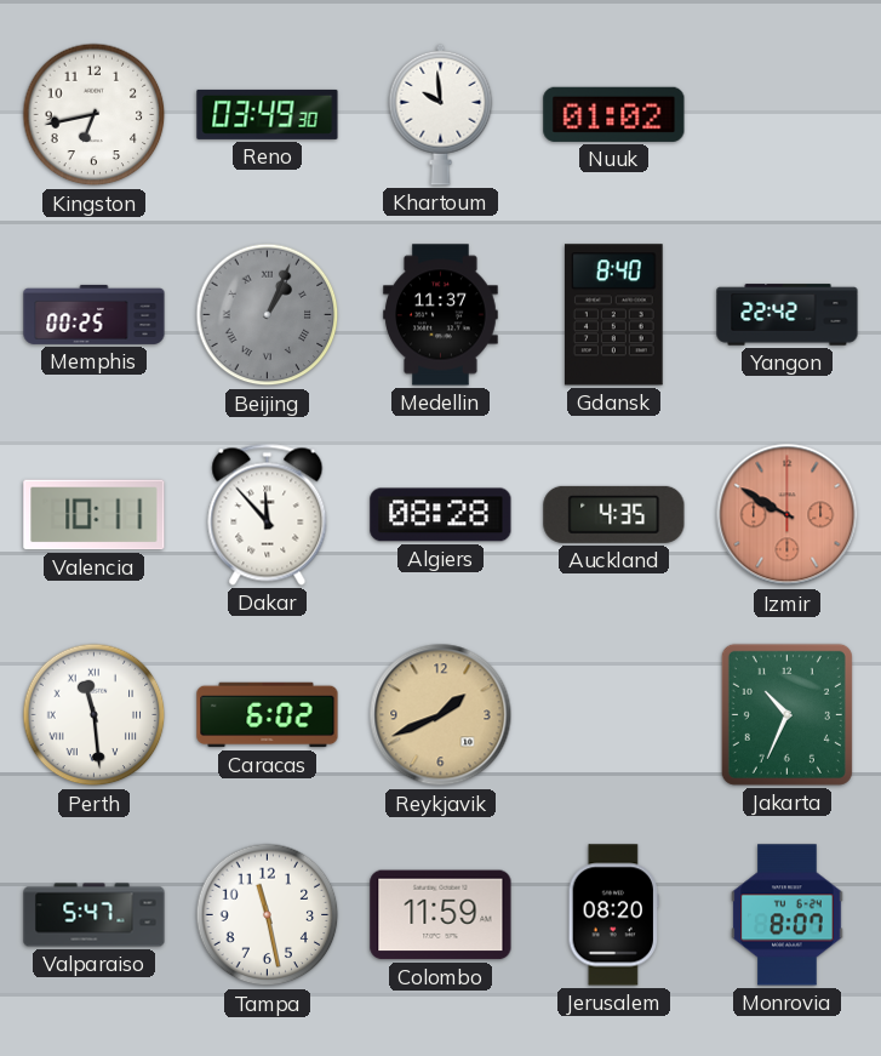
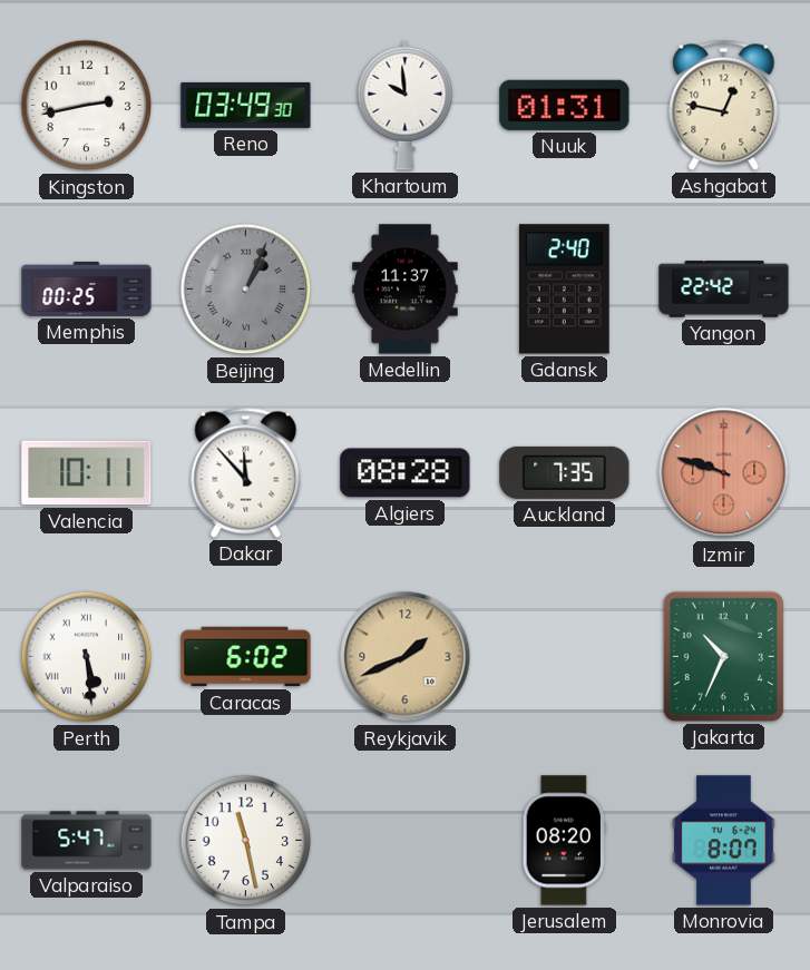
Kingston: 6:43 -> 2:43
Nuuk: 01:02 -> 01:31
Ashgabat: none -> 12:47
Gdansk: 8:40 -> 2:40
Auckland: 4:35 -> 7:35
Izmir: 9:50 -> 9:48
Perth: 11:29 -> 5:29
Colombo: 11:59 -> none
